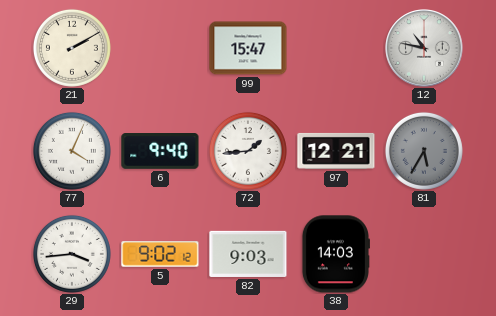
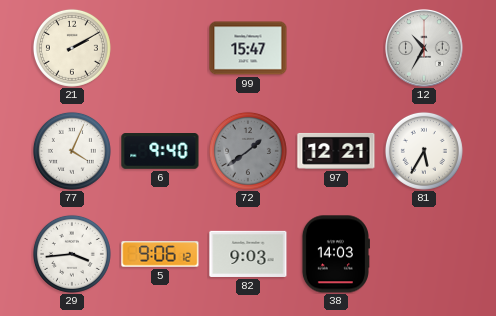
12: 10:47 -> 10:35
72: 1:44 -> 1:39
72 dial: white -> grey
81 dial: grey -> white
5: 9:02 -> 9:06
